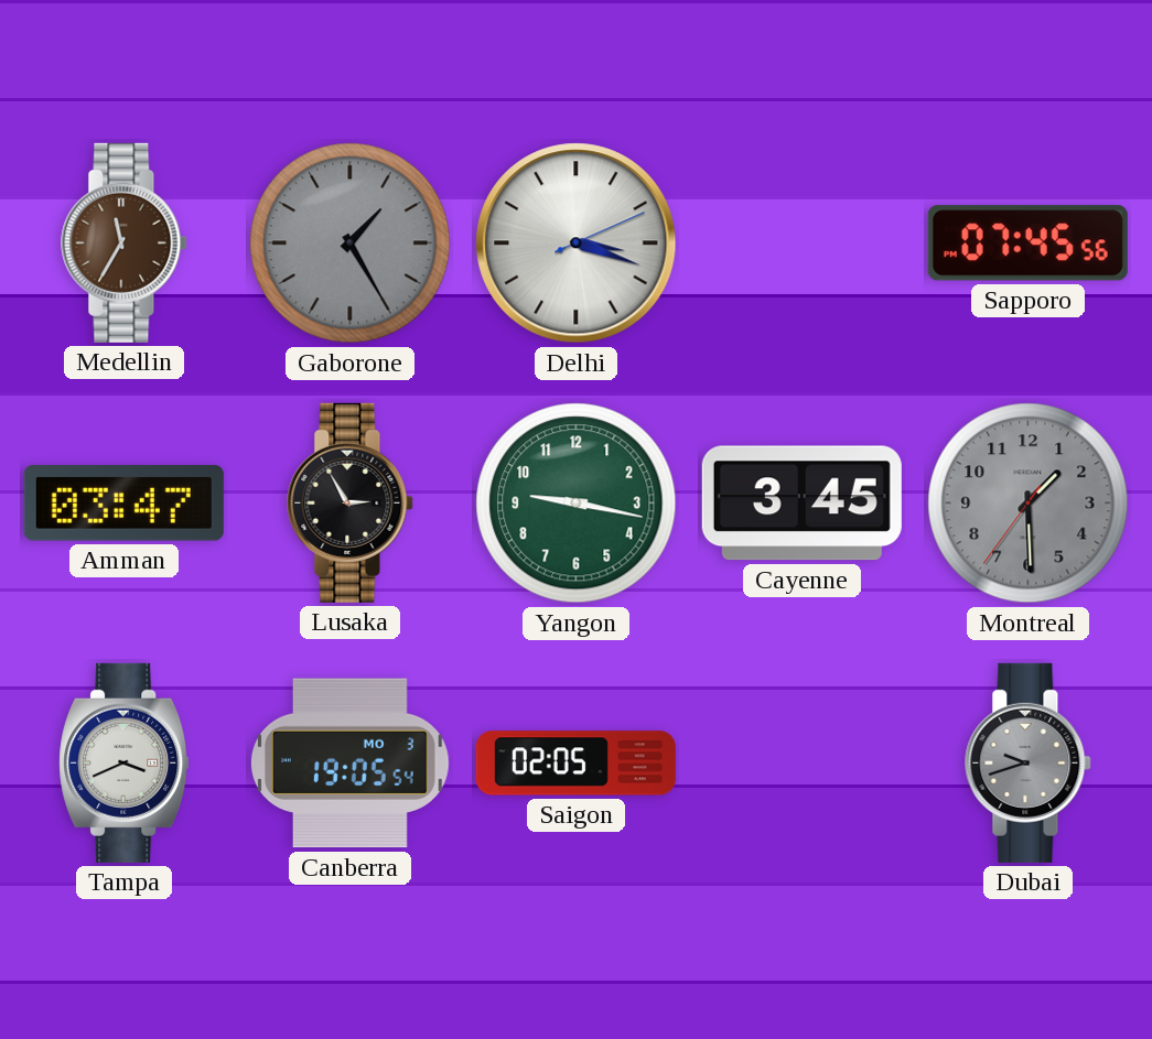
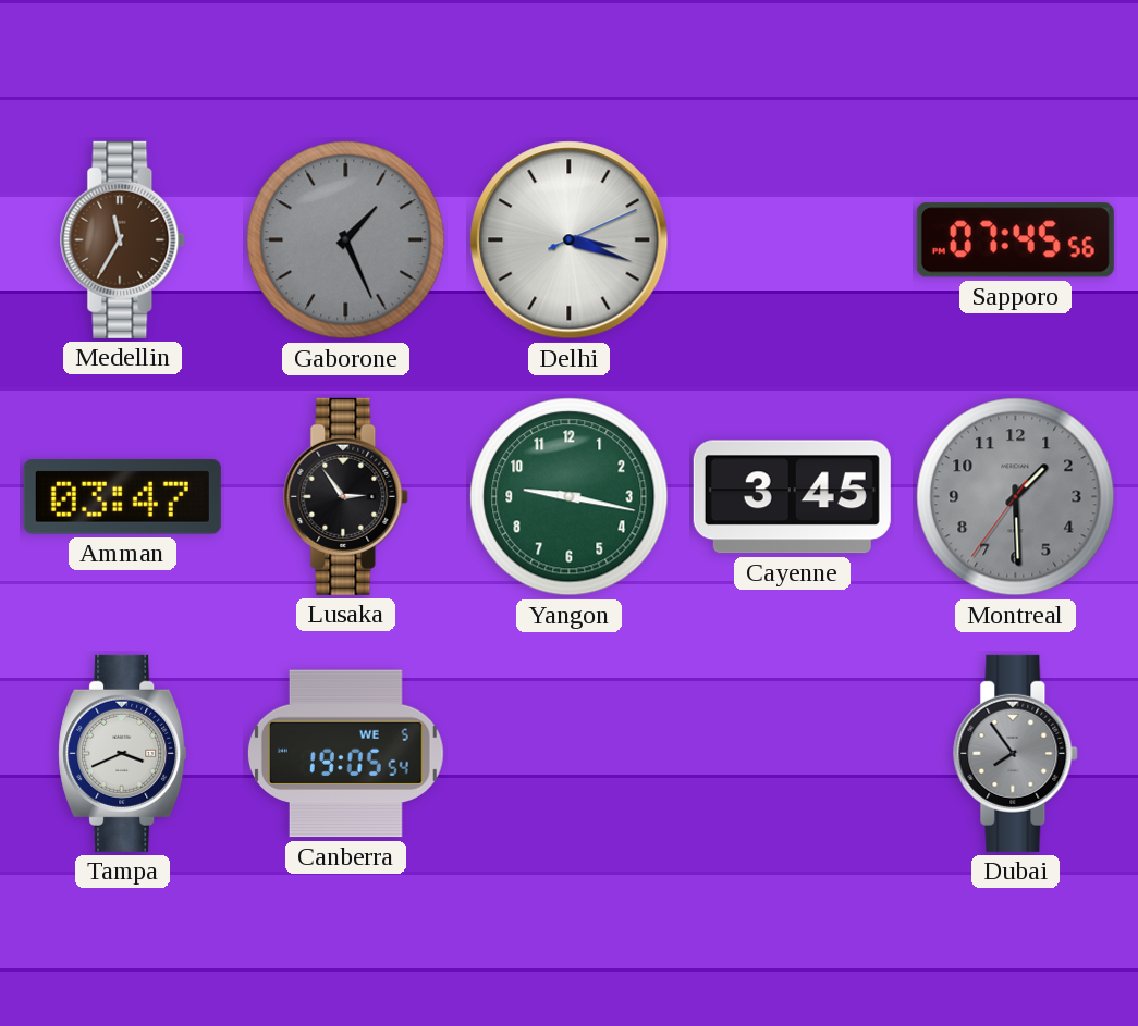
Gaborone: 1:25 -> 1:26
Lusaka: 2:55 -> 2:54
Canberra date: MO 3 -> WE 5
Saigon: 02:05 -> none
Dubai: 9:42 -> 7:54
